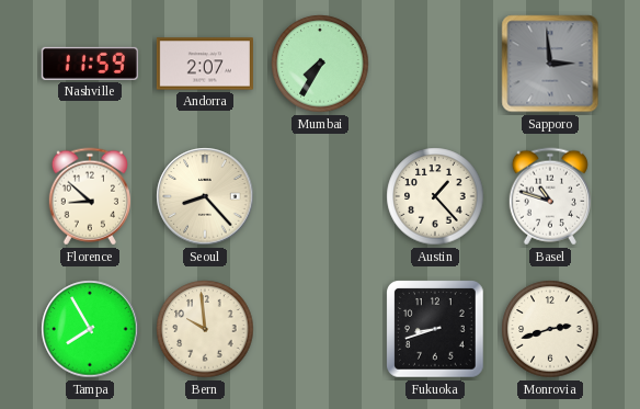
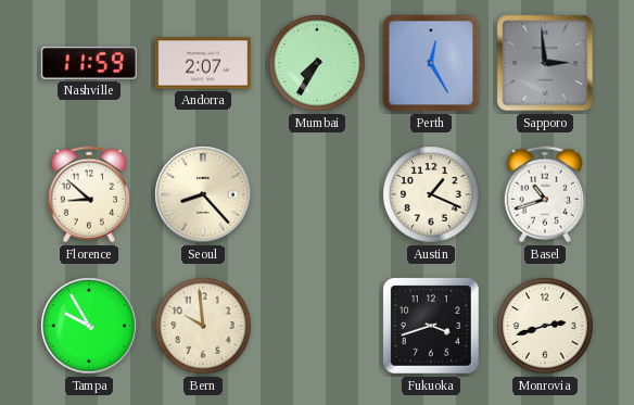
Perth: none -> 12:25
Austin: 1:23 -> 1:19
Basel: 10:48 -> 10:42
Tampa: 7:55 -> 9:55
Fukuoka: 8:42 -> 3:42
